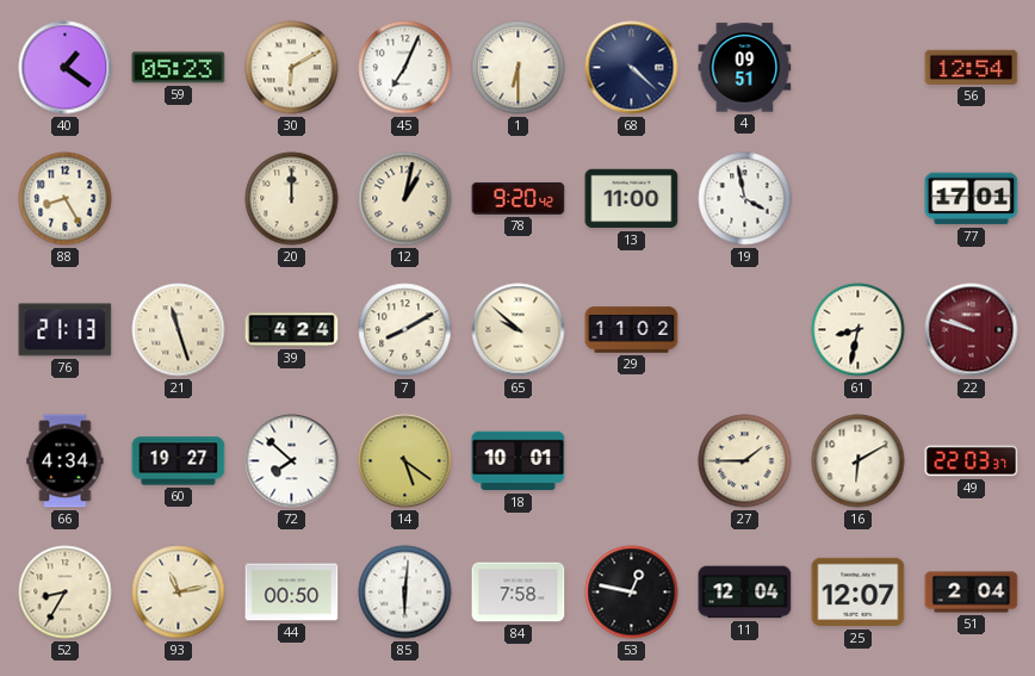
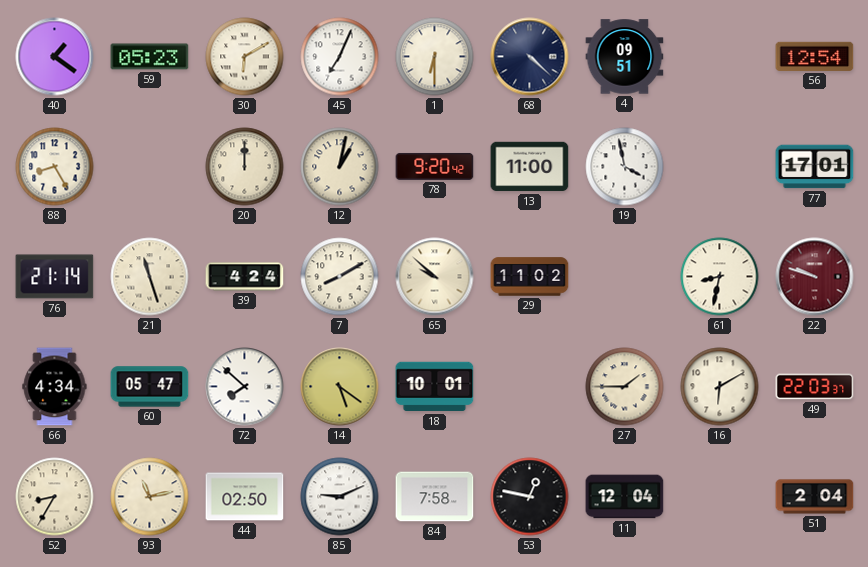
76: 21:13 -> 21:14
60: 19:27 -> 05:47
44: 00:50 -> 02:50
85: 6:01 -> 9:11
25: 12:07 -> none
